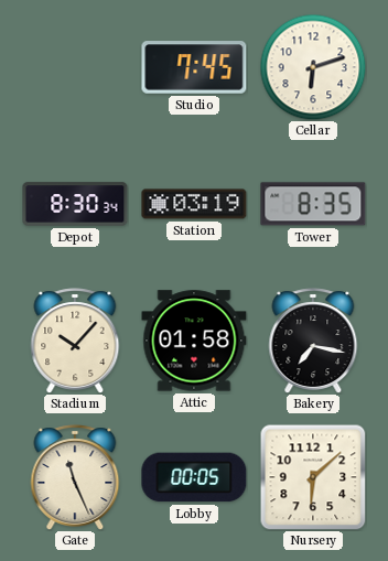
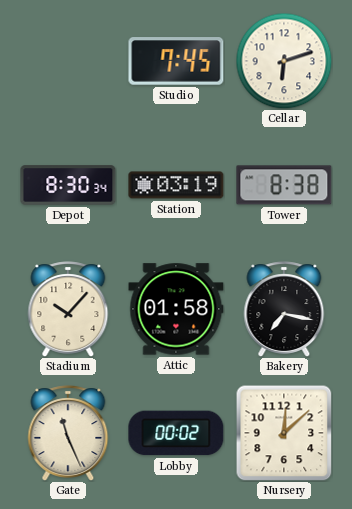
Tower: 8:35 -> 8:38
Lobby: 00:05 -> 00:02
Nursery: 6:08 -> 12:08
